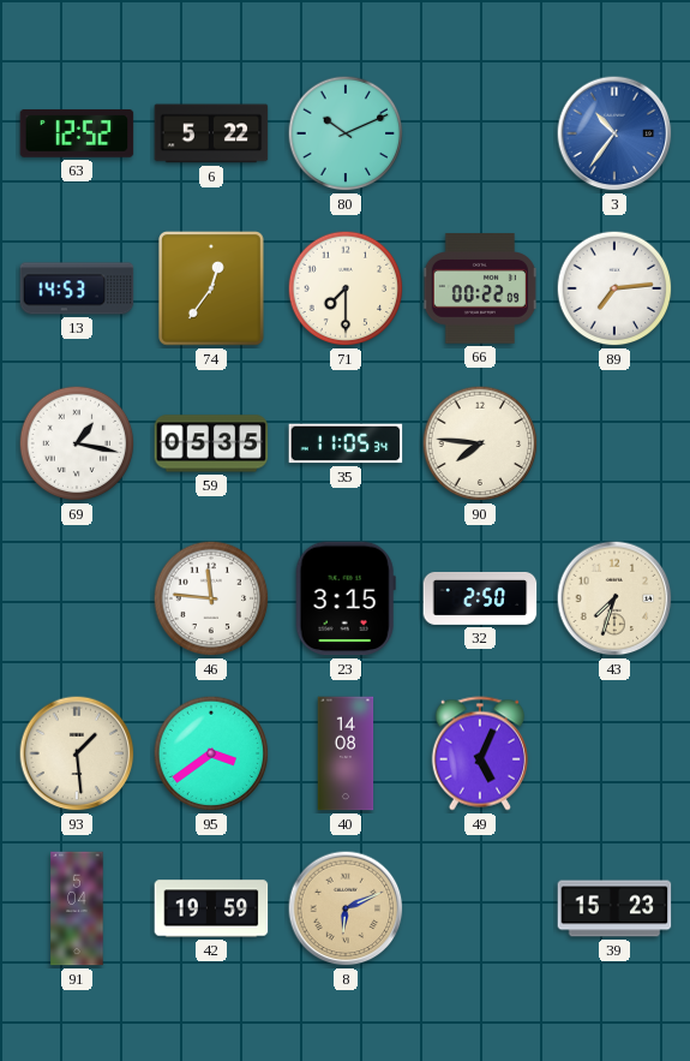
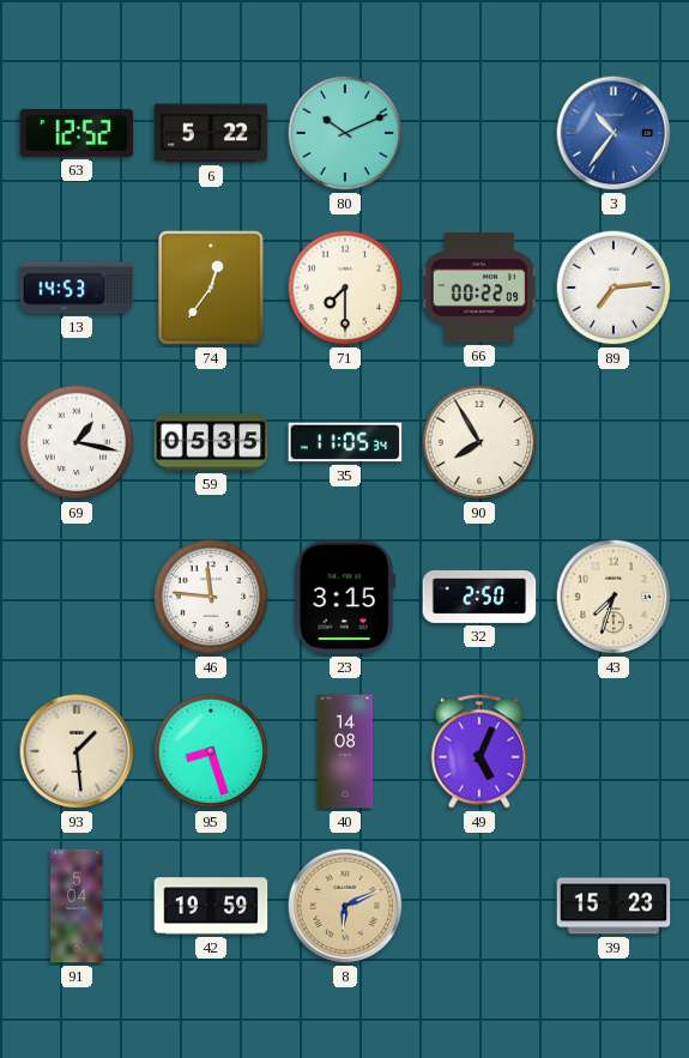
90: 7:46 -> 7:55
95: 3:39 -> 8:27
